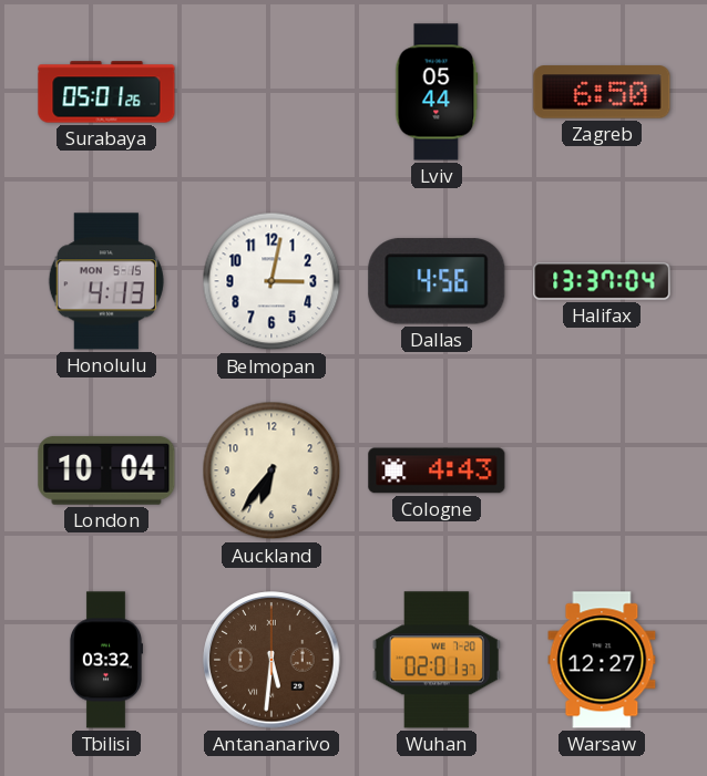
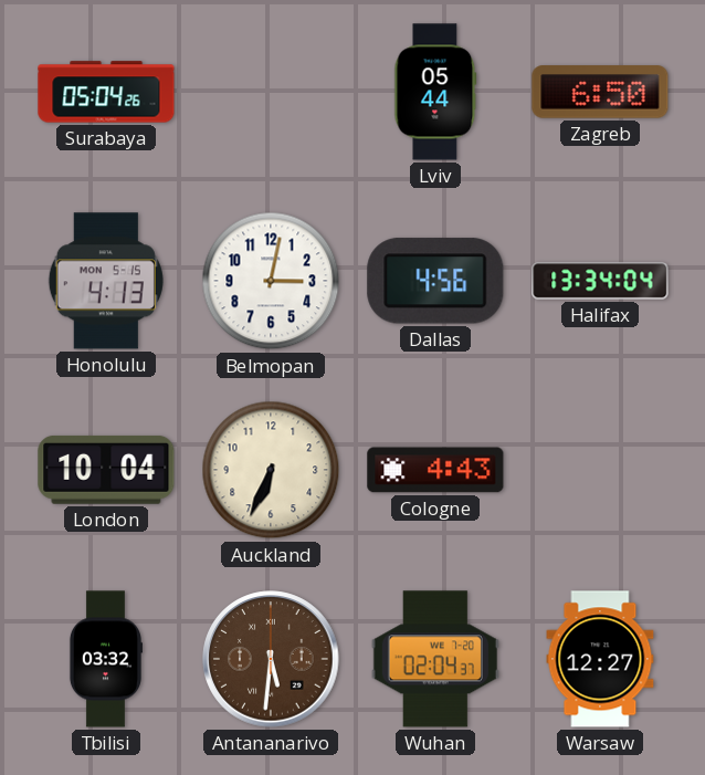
Surabaya: 05:01 -> 05:04
Halifax: 13:37 -> 13:34
Auckland: 6:36 -> 6:34
Wuhan: 02:01 -> 02:04
